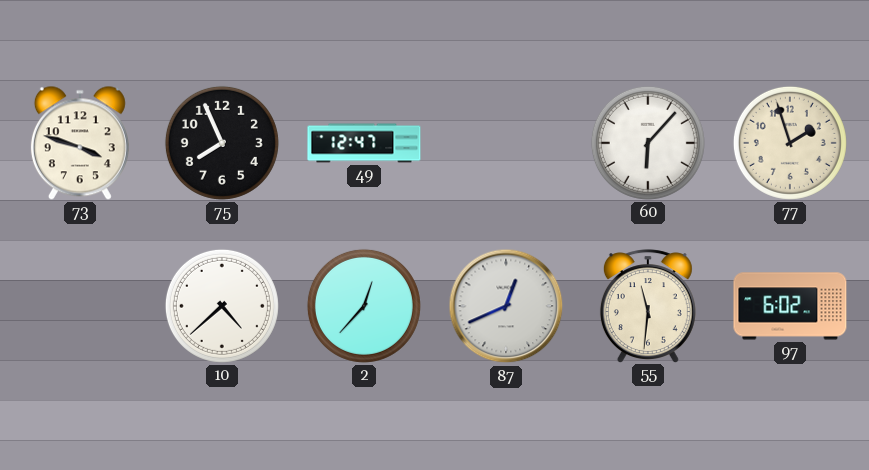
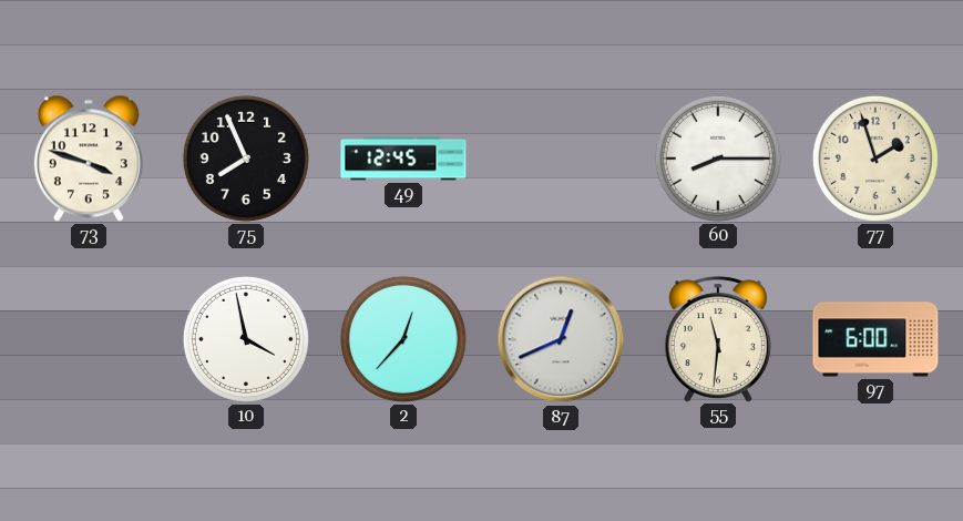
49: 12:47 -> 12:45
60: 6:07 -> 8:15
10: 4:38 -> 3:58
97: 6:02 -> 6:00
